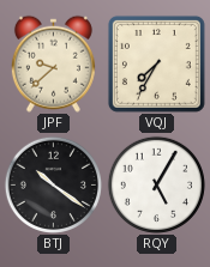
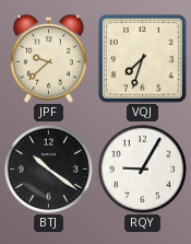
VQJ: 7:35 -> 7:33
RQY: 5:05 -> 9:05
